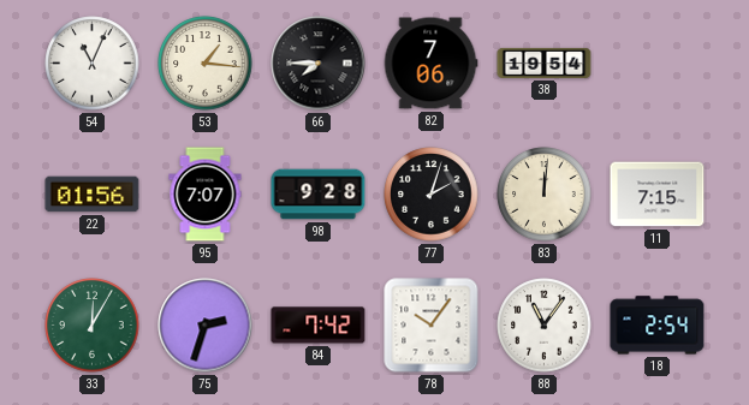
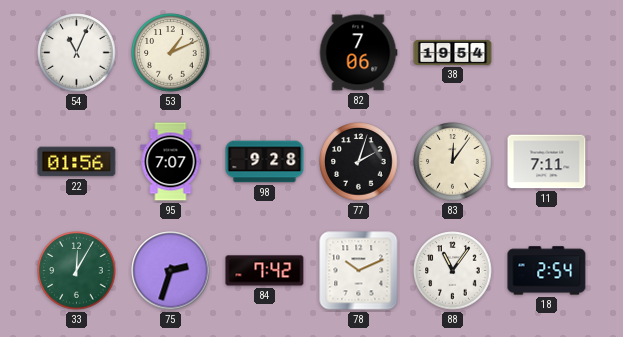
53: 1:16 -> 1:11
66: 7:45 -> none
83: 12:01 -> 12:06
11: 7:15 -> 7:11
78: 10:06 -> 10:11
